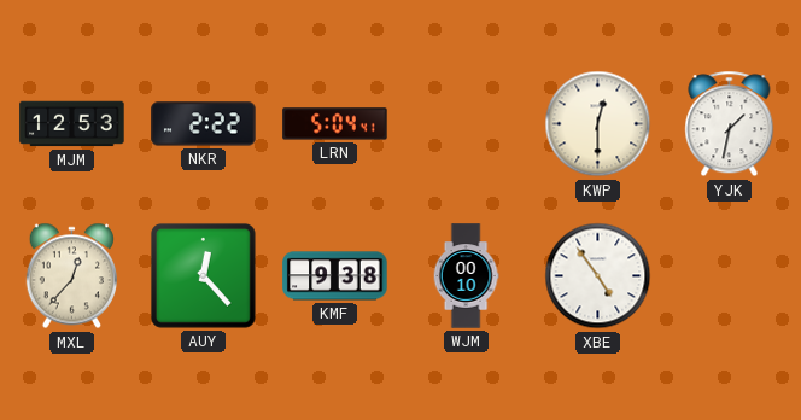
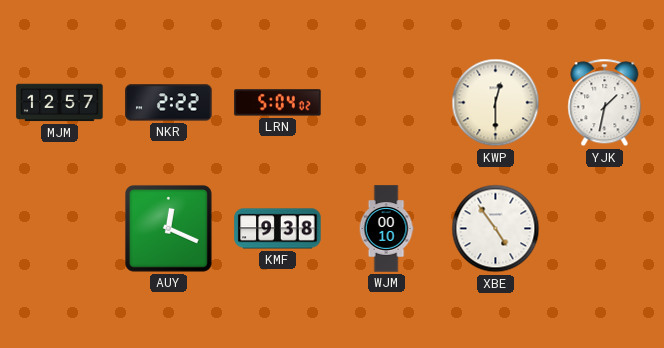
MJM: 12:53 -> 12:57
LRN: 5:04:41 -> 5:04:02
MXL: 12:37 -> none
AUY: 12:23 -> 12:19
